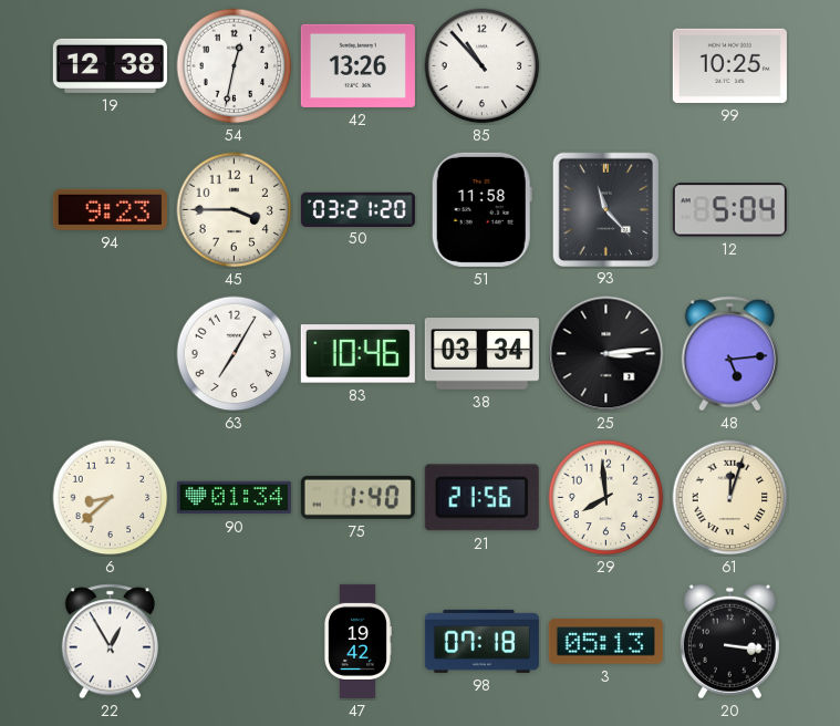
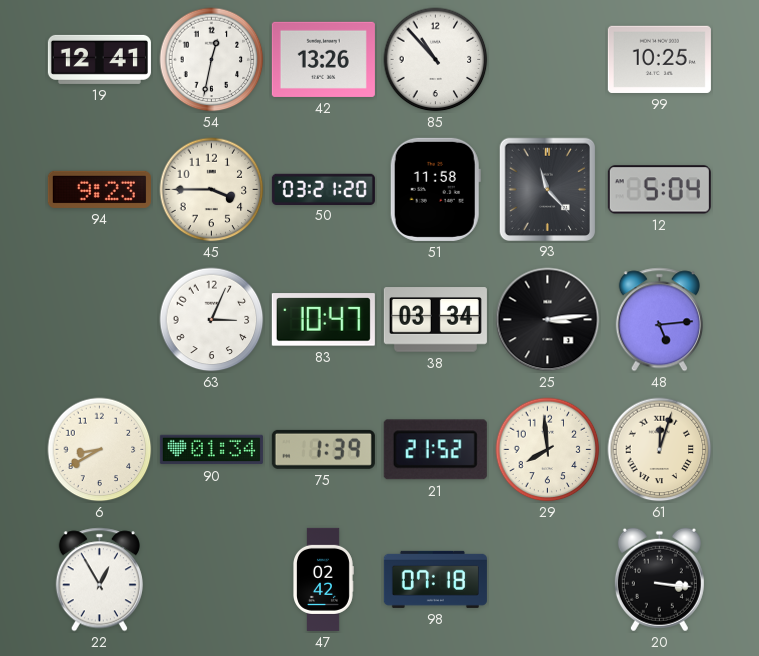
19: 12:38 -> 12:41
63: 7:05 -> 3:04
83: 10:46 -> 10:47
6: 8:38 -> 8:40
75: 1:40 -> 1:39
21: 21:56 -> 21:52
47: 19:42 -> 02:42
3: 05:13 -> none
